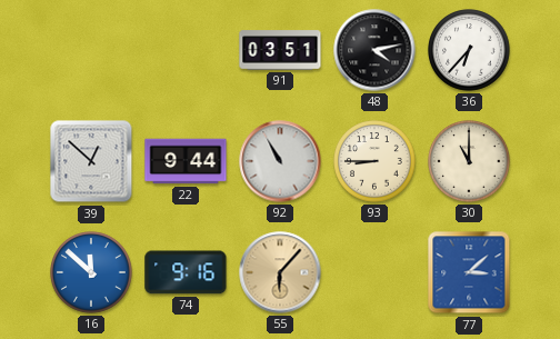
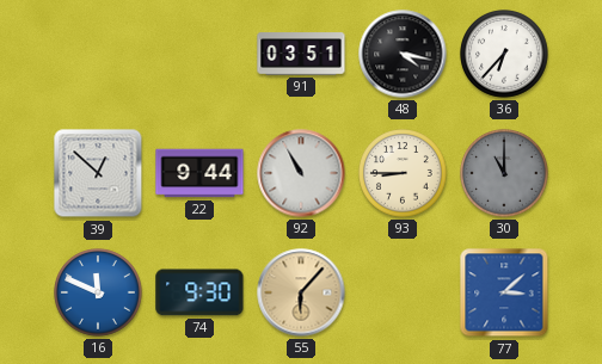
48: 4:13 -> 4:17
30 dial: cream -> grey
16: 11:52 -> 11:49
74: 9:16 -> 9:30
